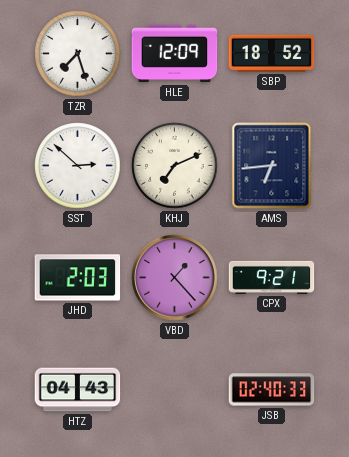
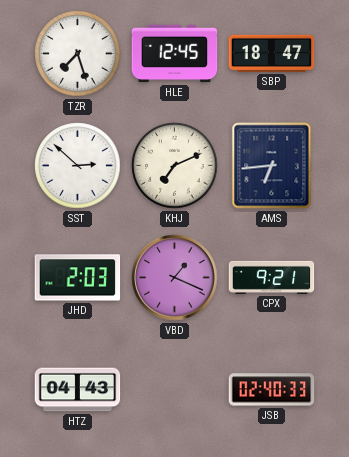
HLE: 12:09 -> 12:45
SBP: 18:52 -> 18:47
VBD: 1:23 -> 1:19
